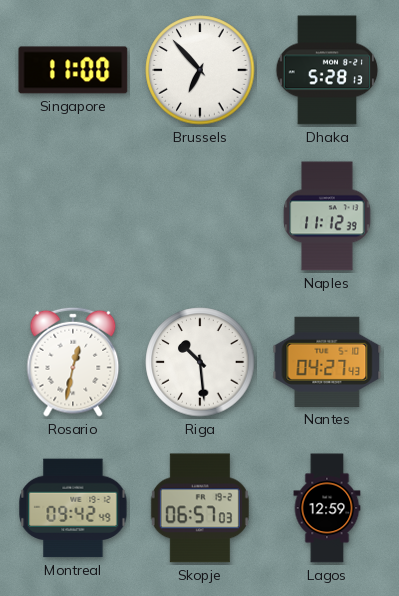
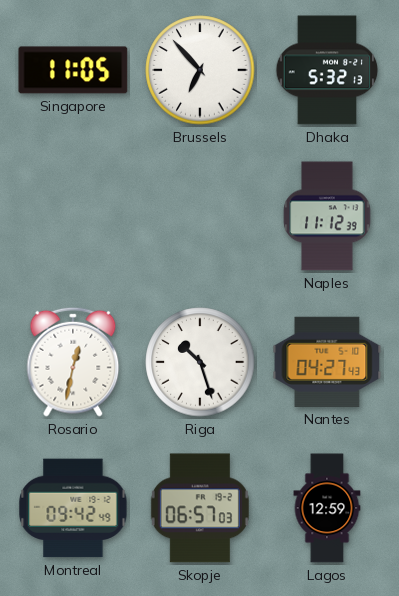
Singapore: 11:00 -> 11:05
Dhaka: 5:28 -> 5:32
Riga: 10:29 -> 10:27
